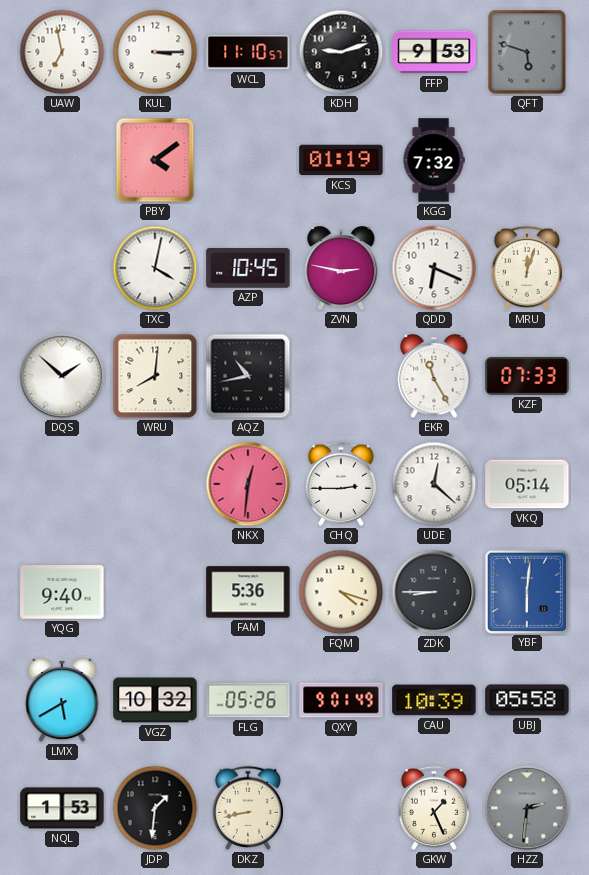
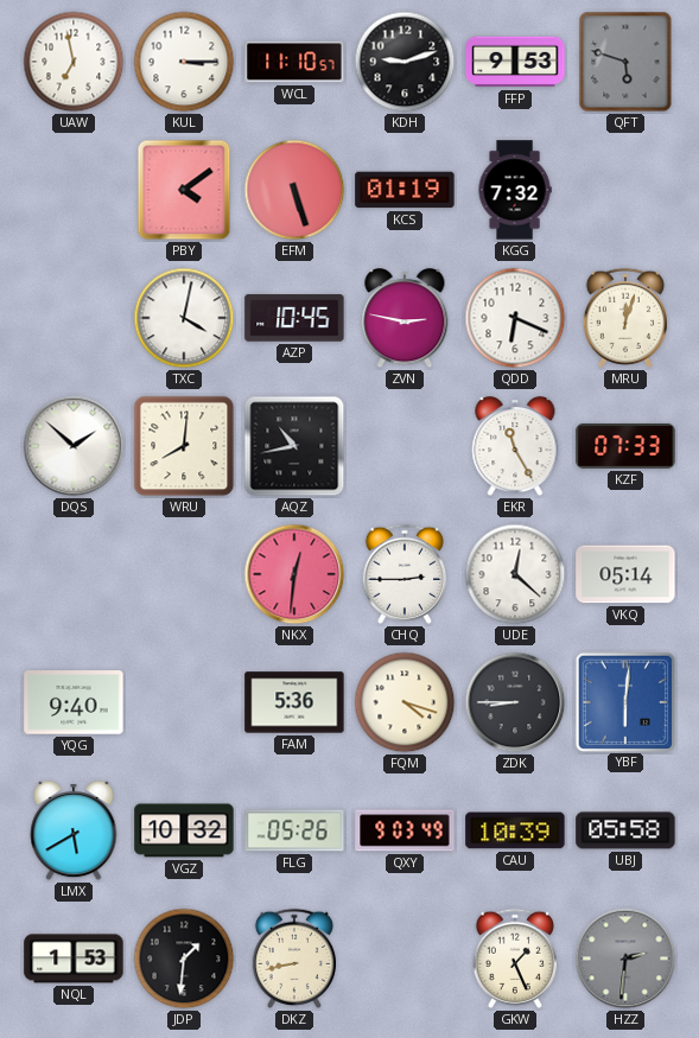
EFM: none -> 5:27
QXY: 9:01 -> 9:03
